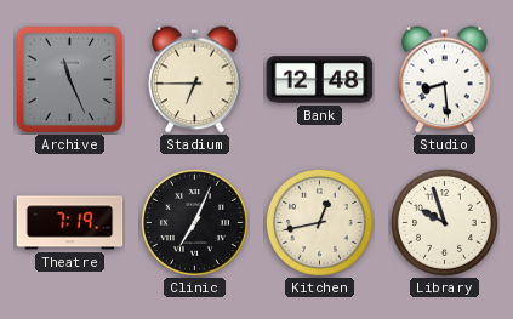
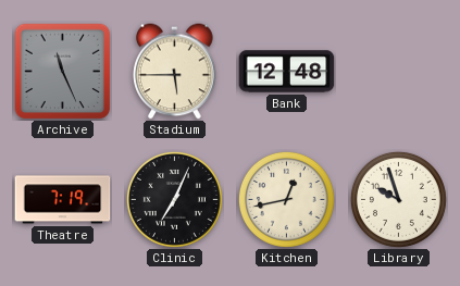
Stadium: 6:45 -> 5:45
Studio: 8:29 -> none
